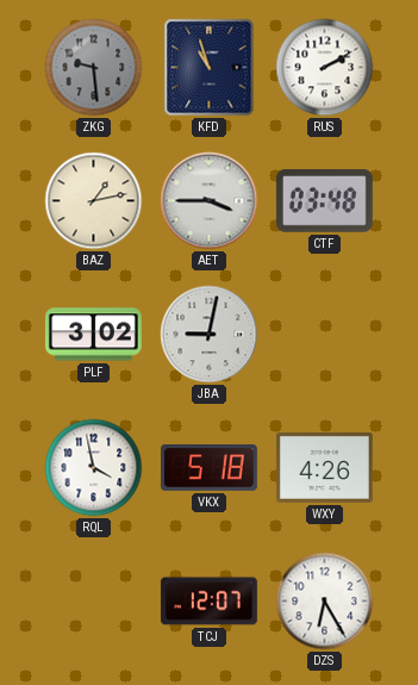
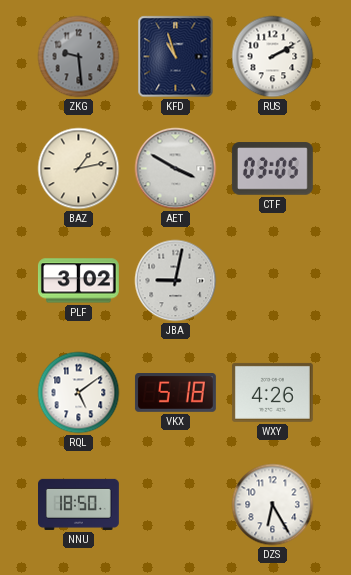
AET: 3:45 -> 3:50
CTF: 03:48 -> 03:05
RQL: 3:58 -> 5:09
NNU: none -> 18:50
TCJ: 12:07 -> none
